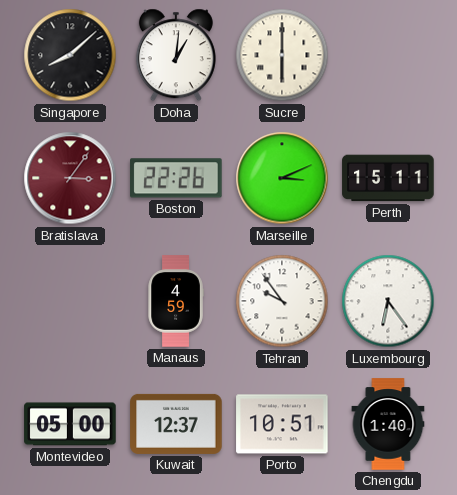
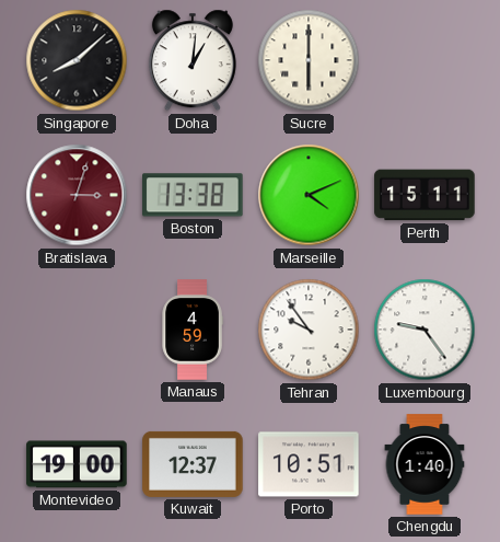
Bratislava: 3:06 -> 3:03
Boston: 22:26 -> 13:38
Marseille: 3:11 -> 4:11
Luxembourg: 6:24 -> 9:24
Montevideo: 05:00 -> 19:00
